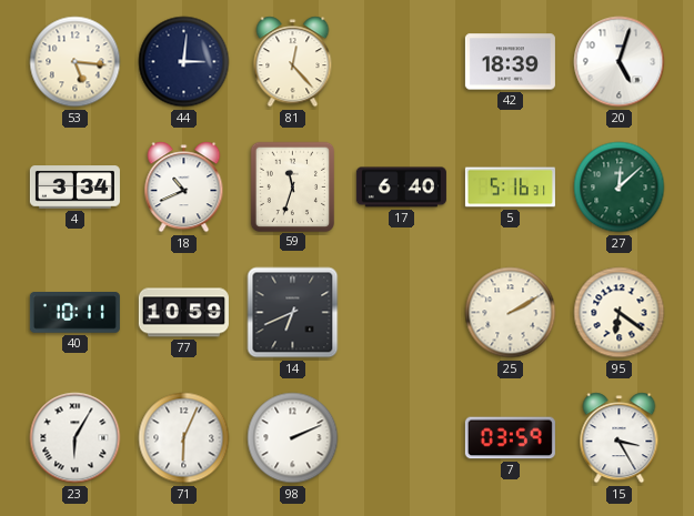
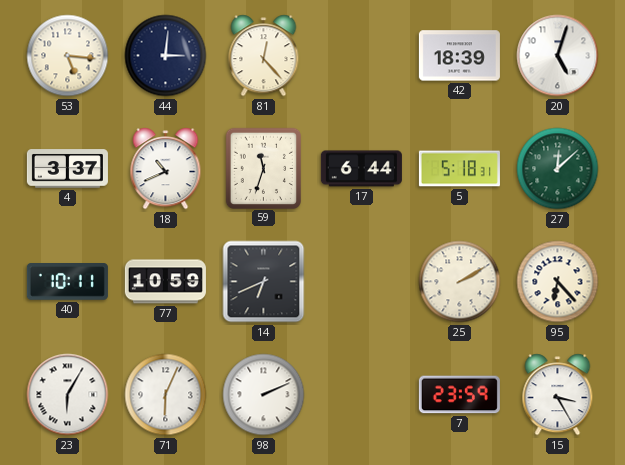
4: 3:34 -> 3:37
17: 6:40 -> 6:44
5: 5:16 -> 5:18
95: 6:21 -> 6:23
7: 03:59 -> 23:59
